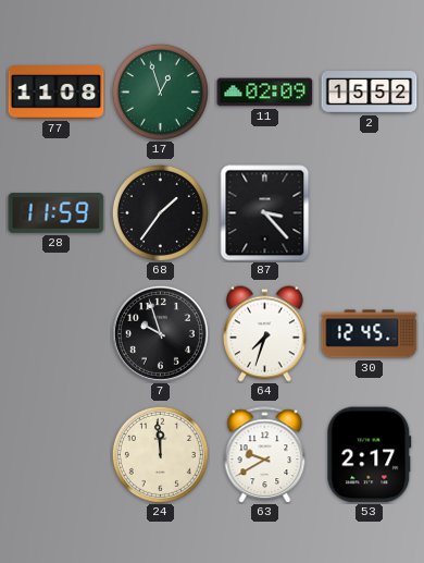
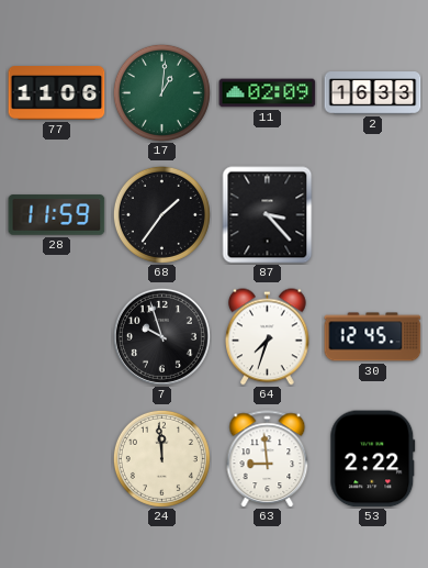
77: 11:08 -> 11:06
17: 12:57 -> 1:01
2: 15:52 -> 16:33
63: 9:40 -> 8:59
53: 2:17 -> 2:22
